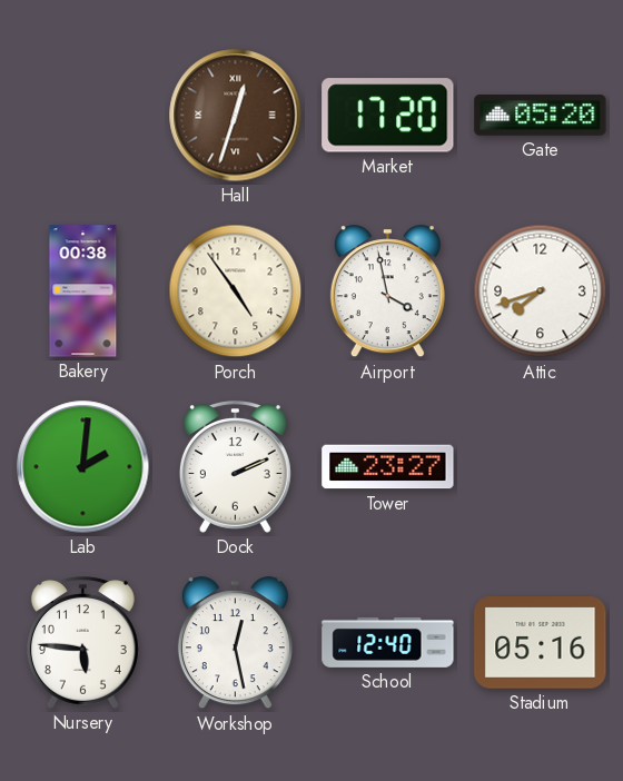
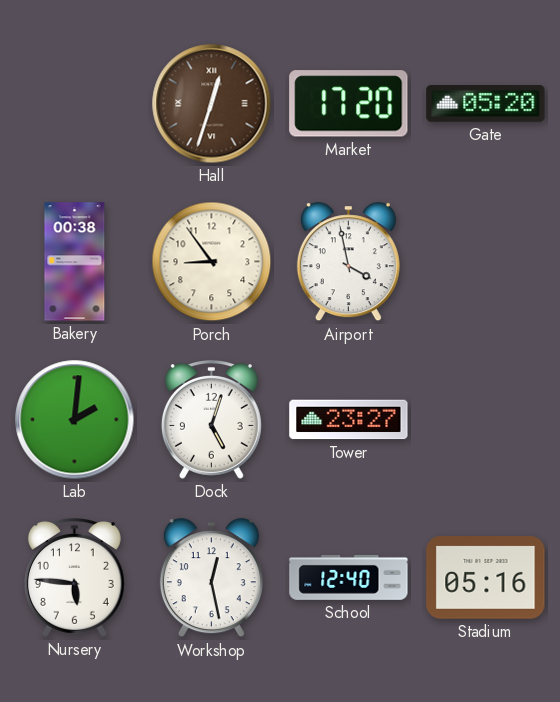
Porch: 4:54 -> 8:54
Attic: 7:42 -> none
Dock: 2:11 -> 5:03
